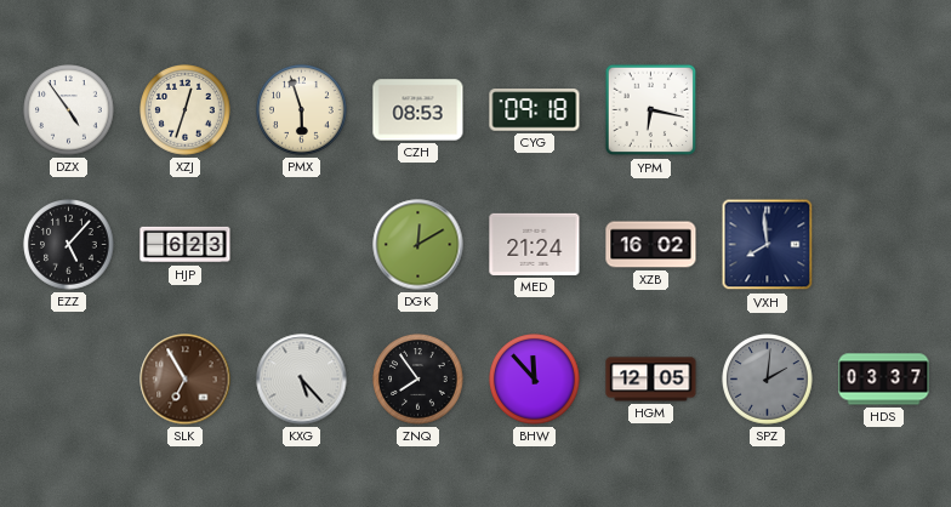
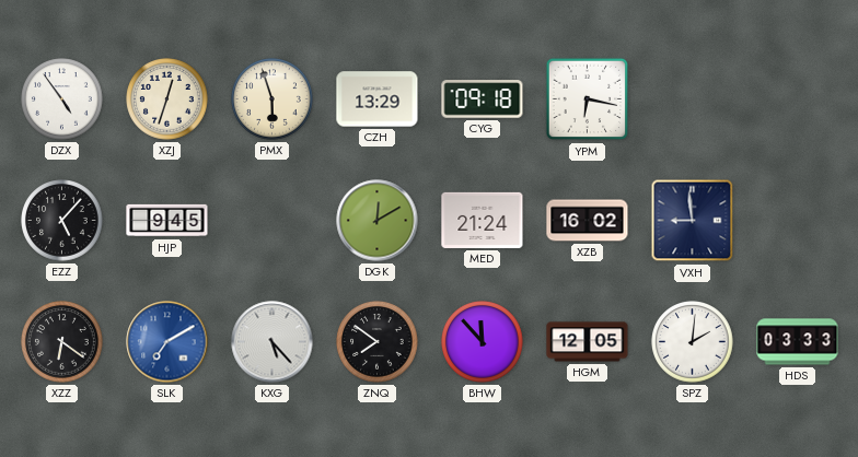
CZH: 08:53 -> 13:29
HJP: 6:23 -> 9:45
VXH: 7:59 -> 8:59
XZZ: none -> 6:21
SLK: 6:55 -> 7:10
SLK dial: brown -> blue
ZNQ: 7:54 -> 7:51
SPZ dial: grey -> white
HDS: 03:37 -> 03:33
